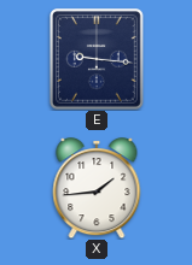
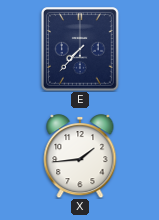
E: 9:16 -> 7:37
